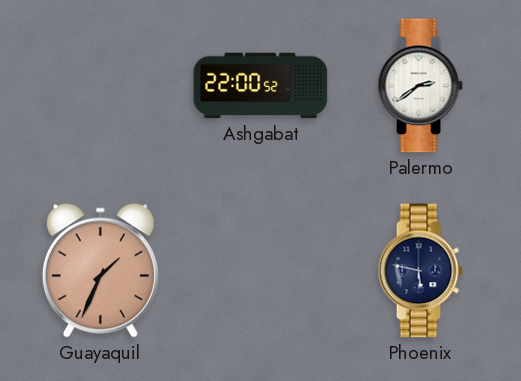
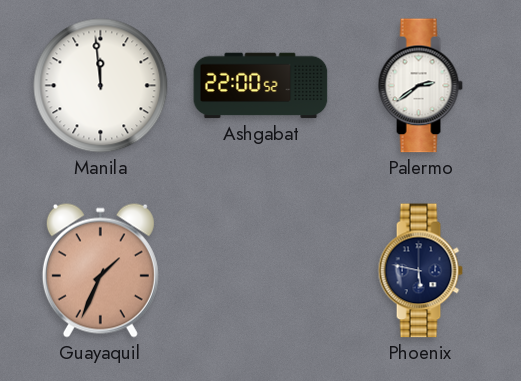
Manila: none -> 11:59
